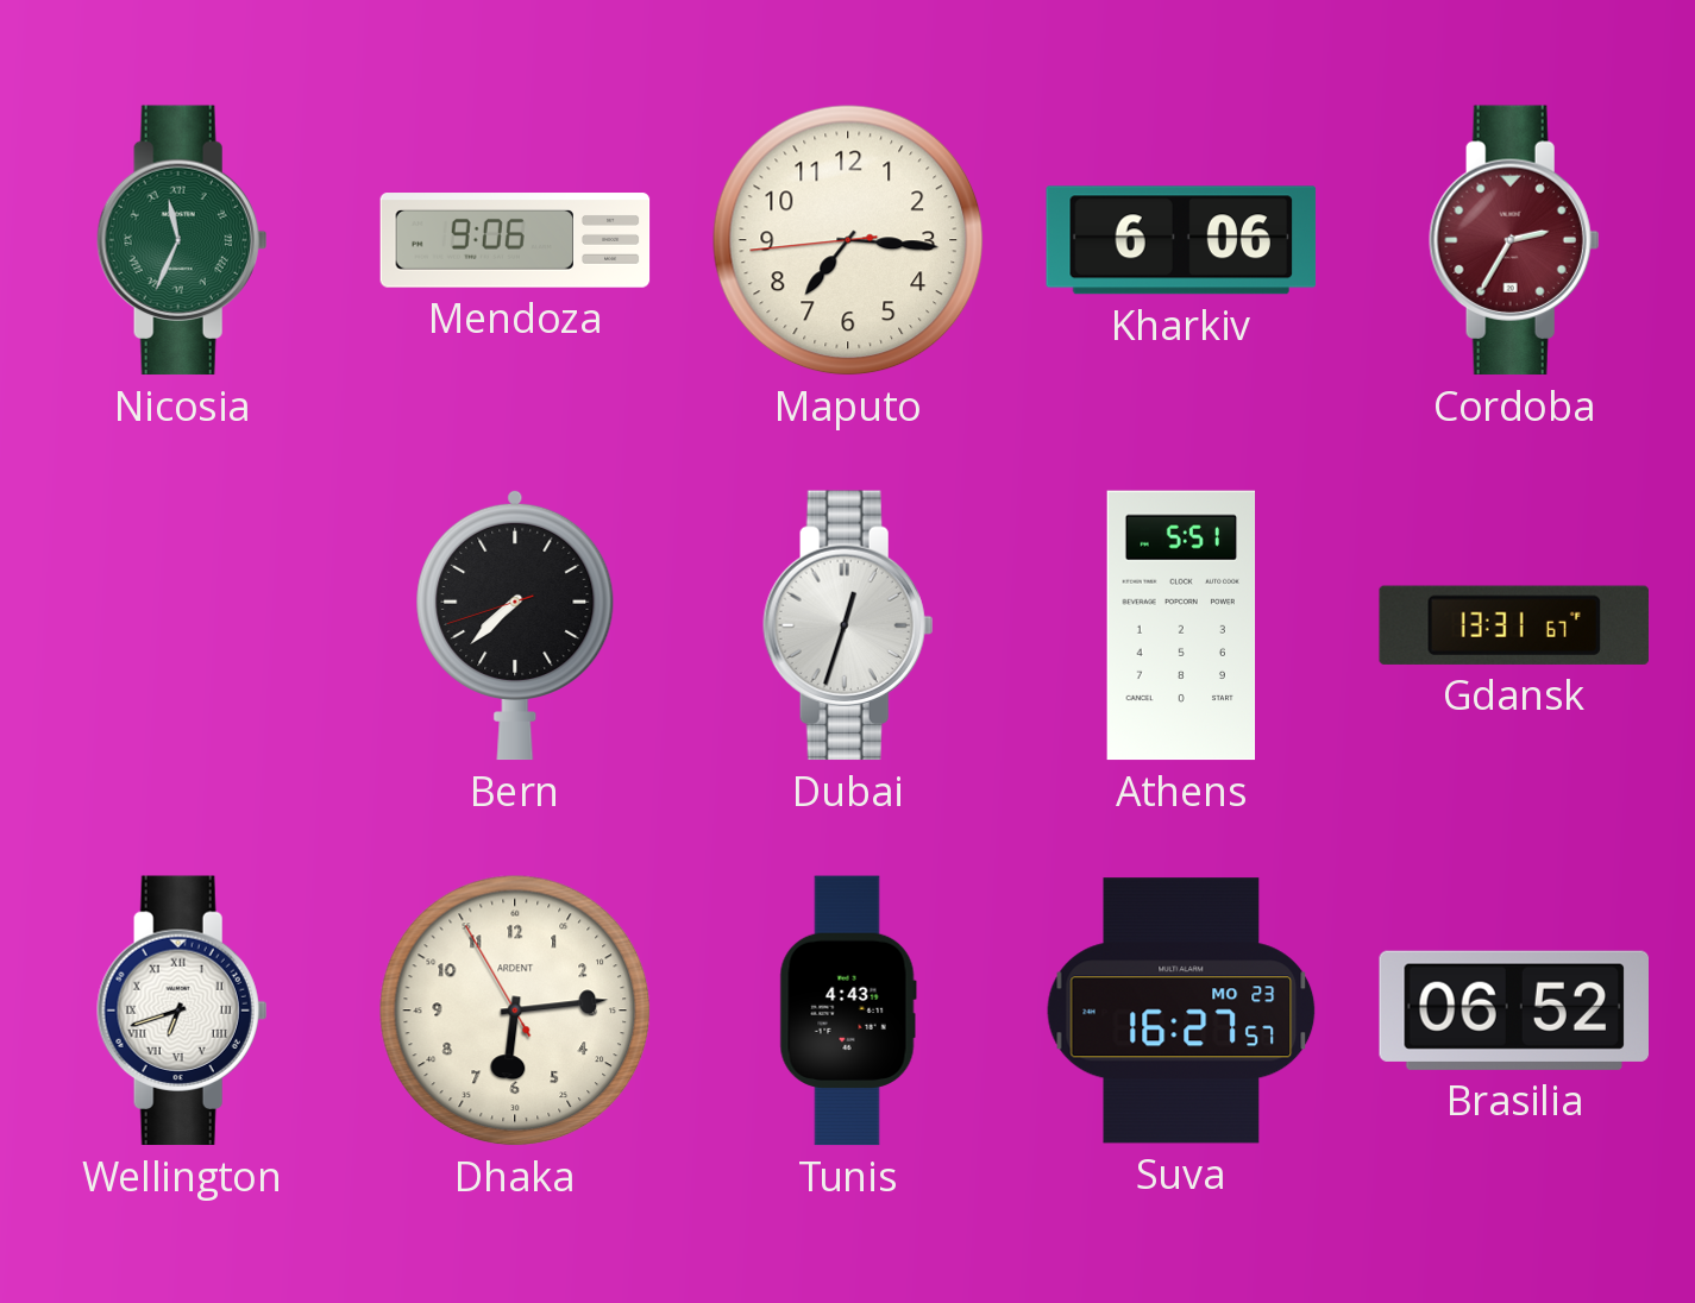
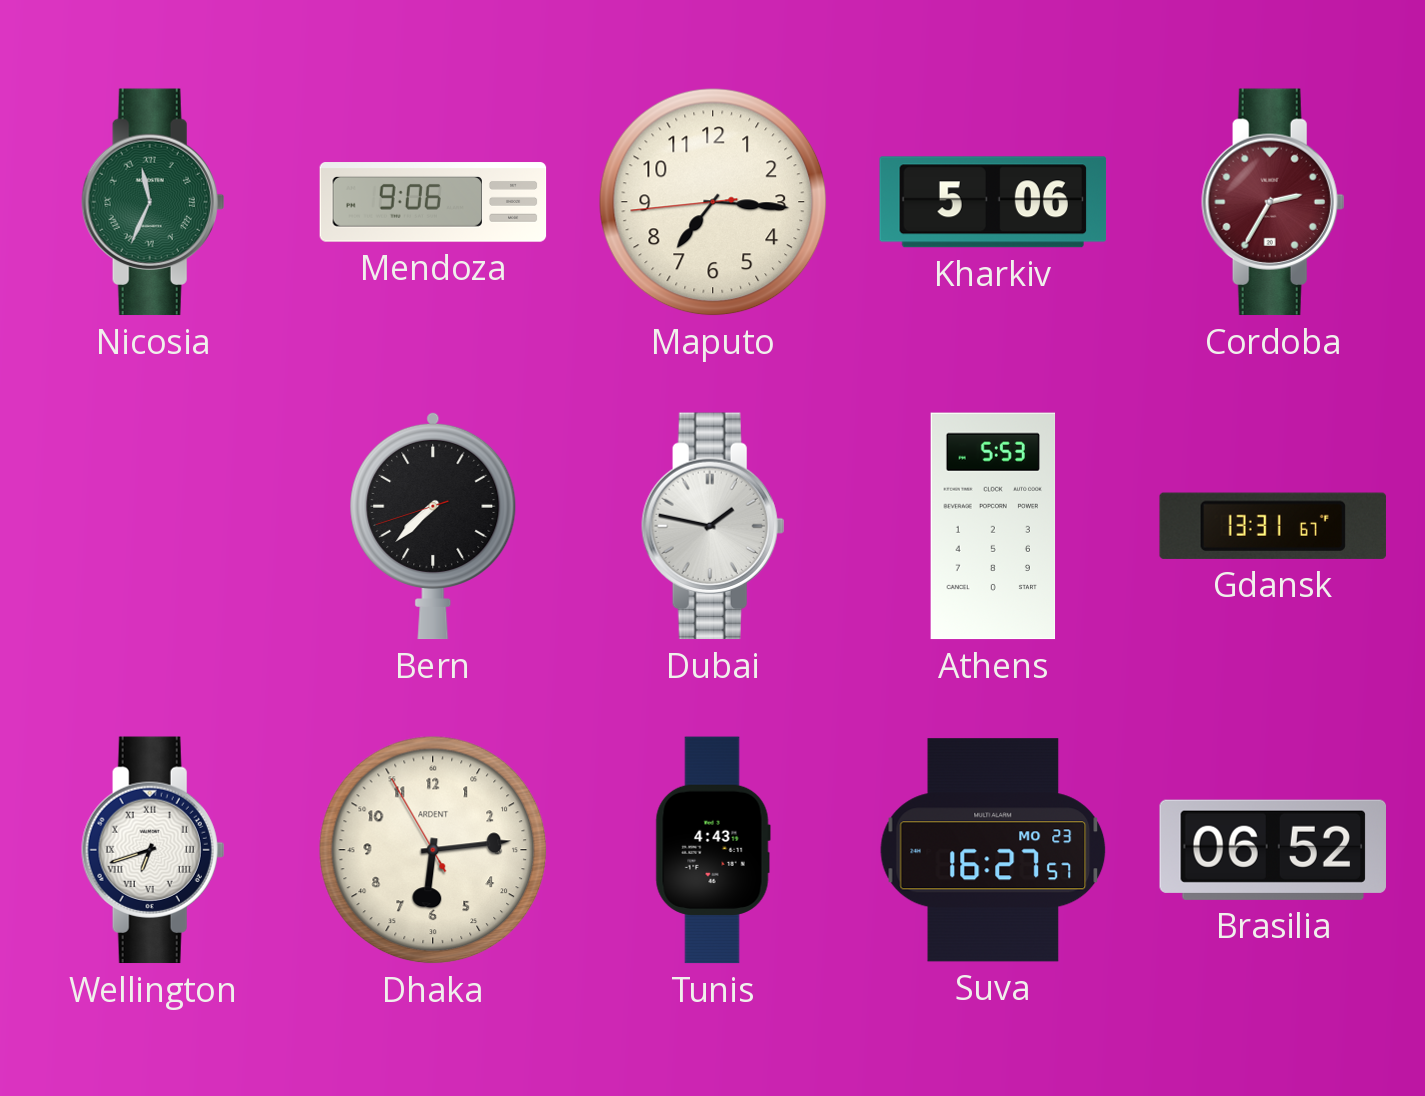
Kharkiv: 6:06 -> 5:06
Dubai: 12:33 -> 1:47
Athens: 5:51 -> 5:53
